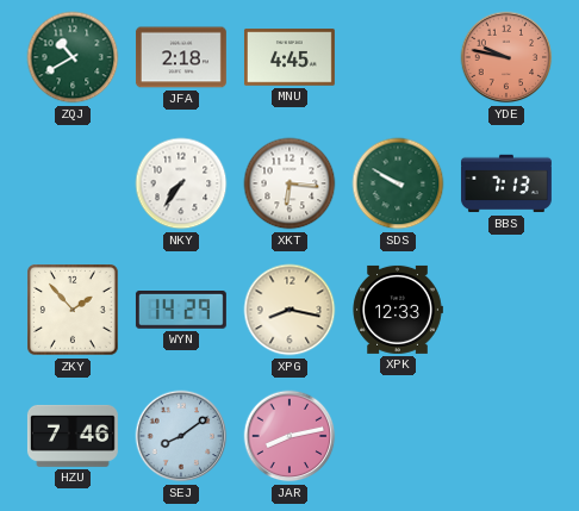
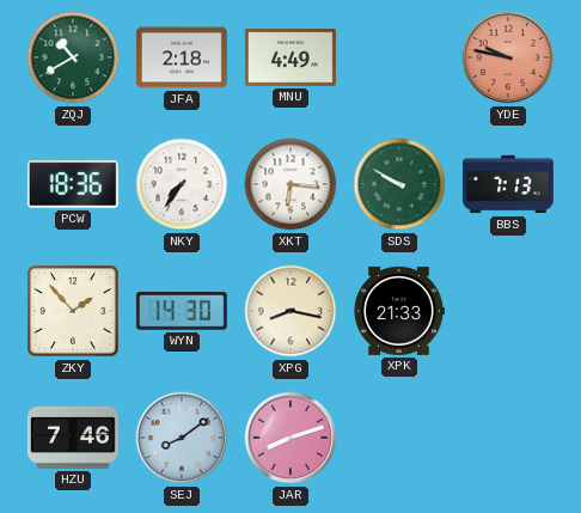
MNU: 4:45 -> 4:49
PCW: none -> 18:36
WYN: 14:29 -> 14:30
XPK: 12:33 -> 21:33
JAR: 8:13 -> 8:12
